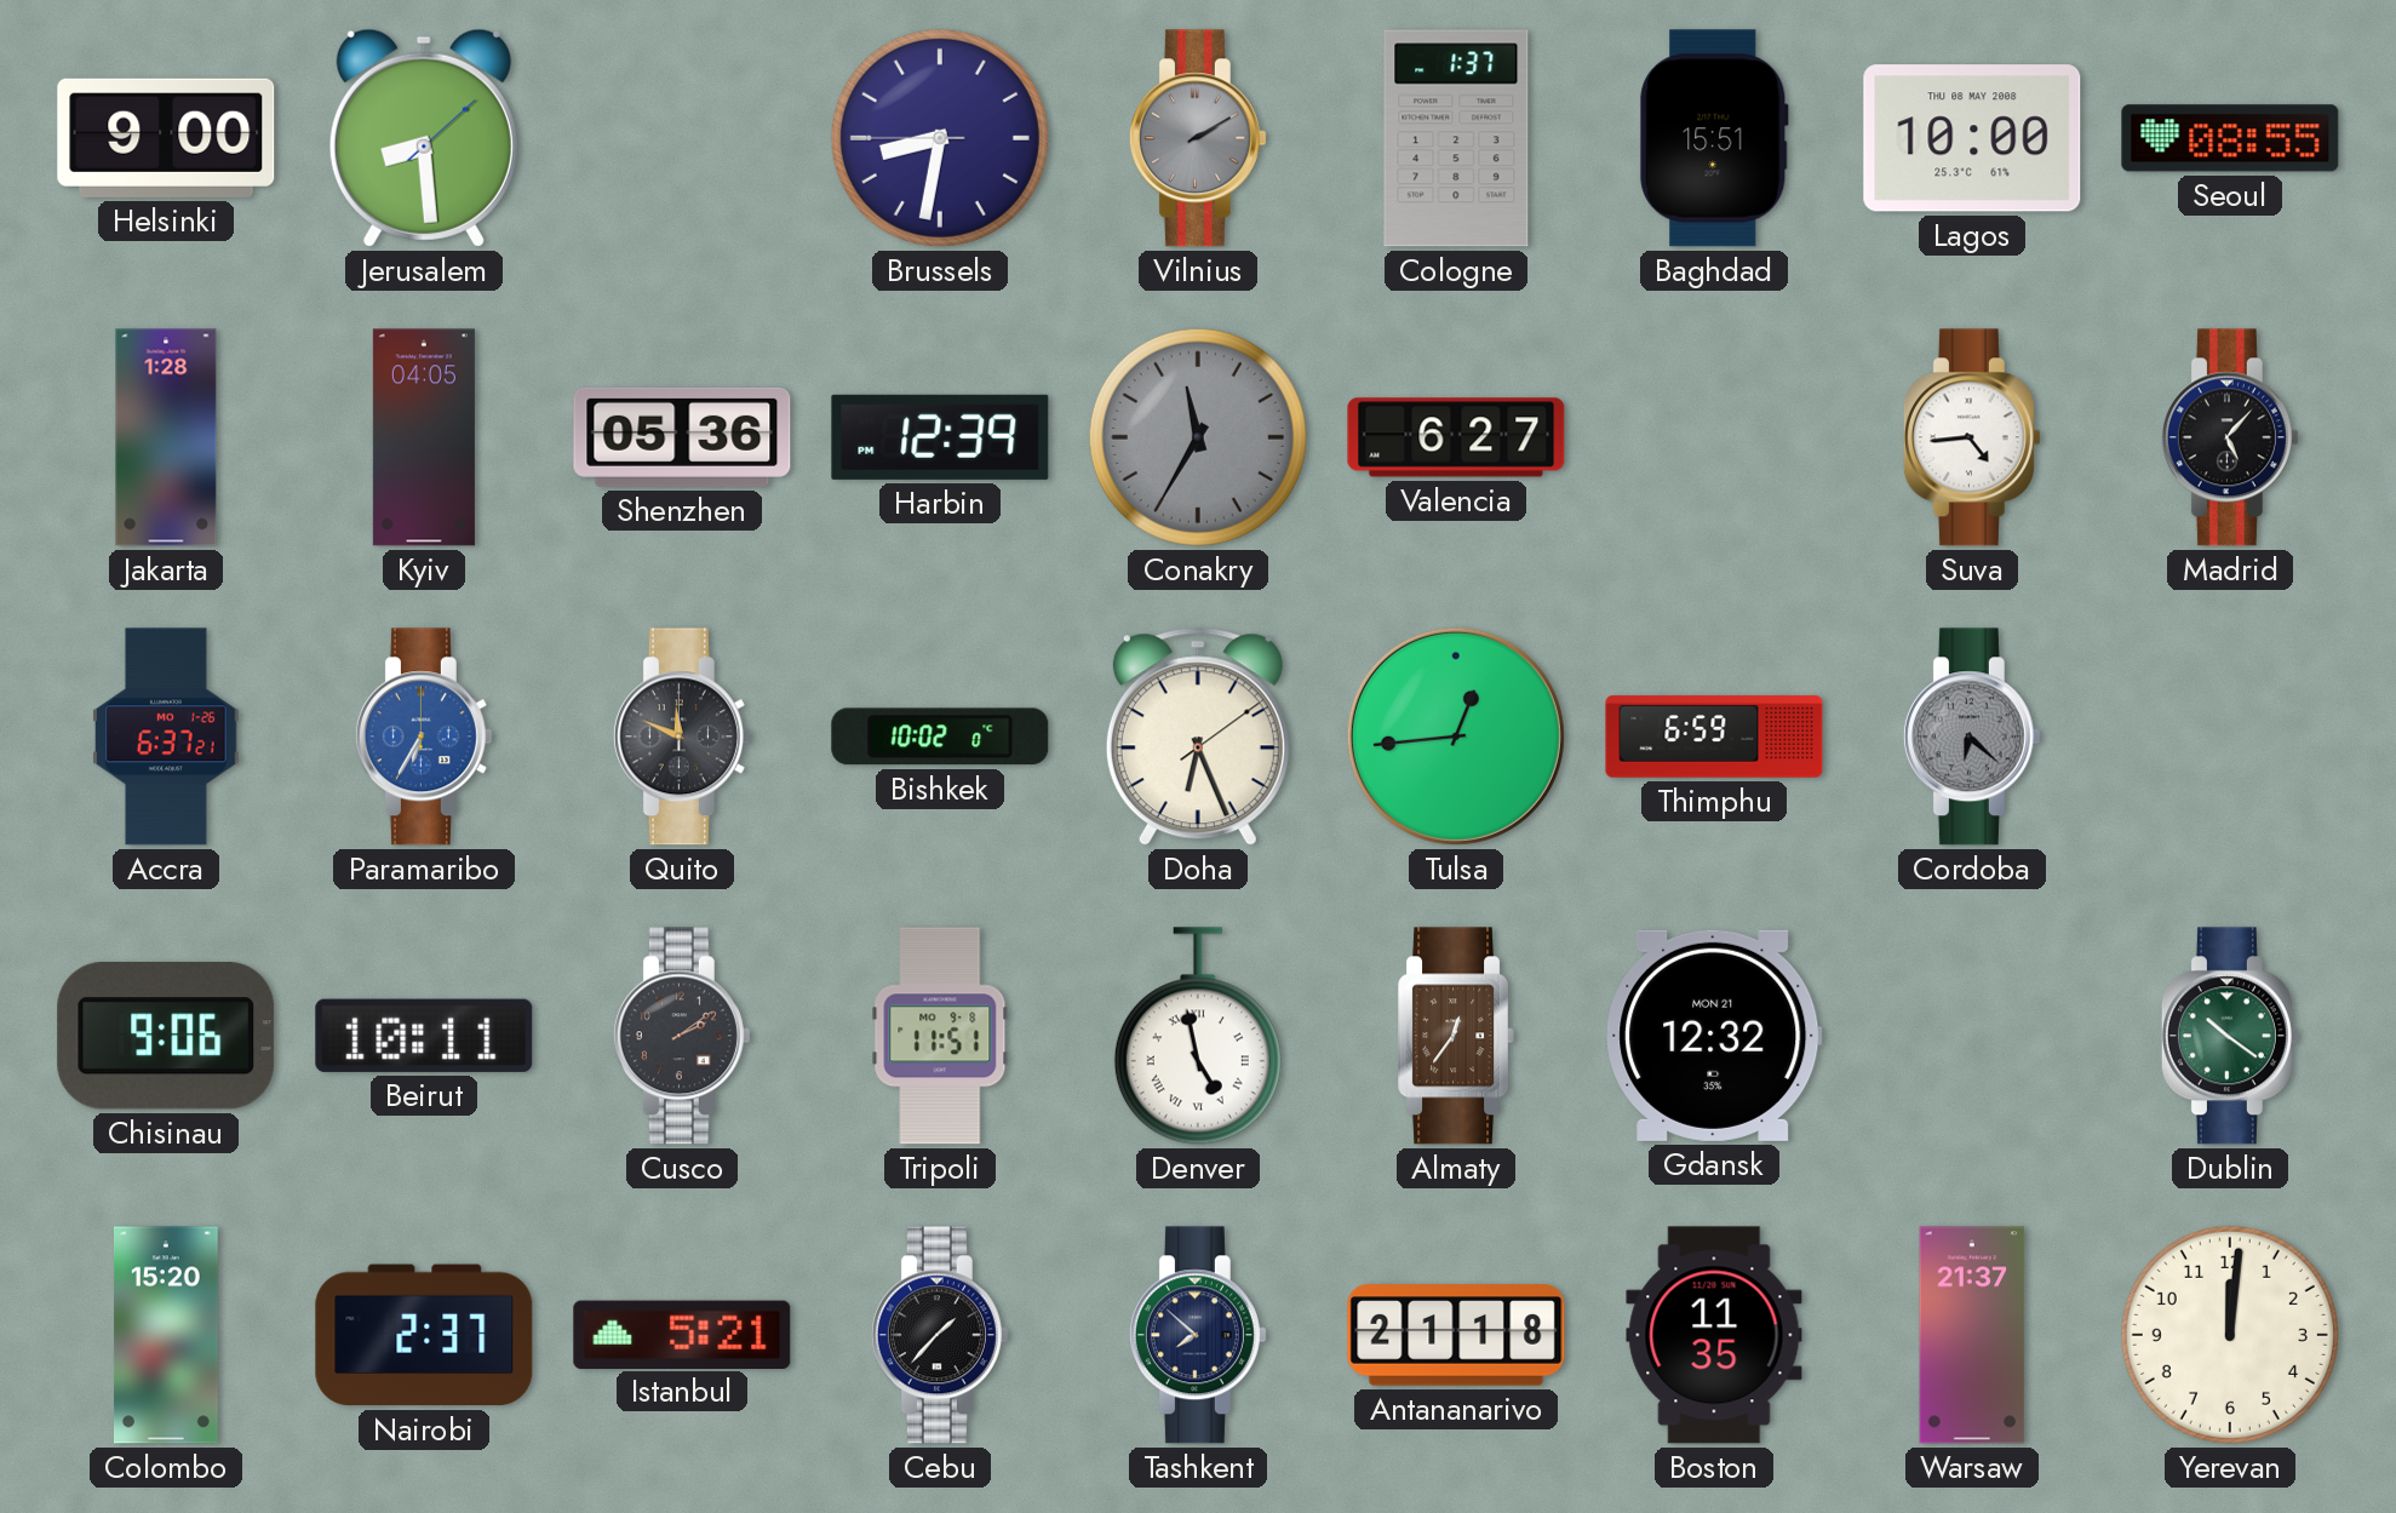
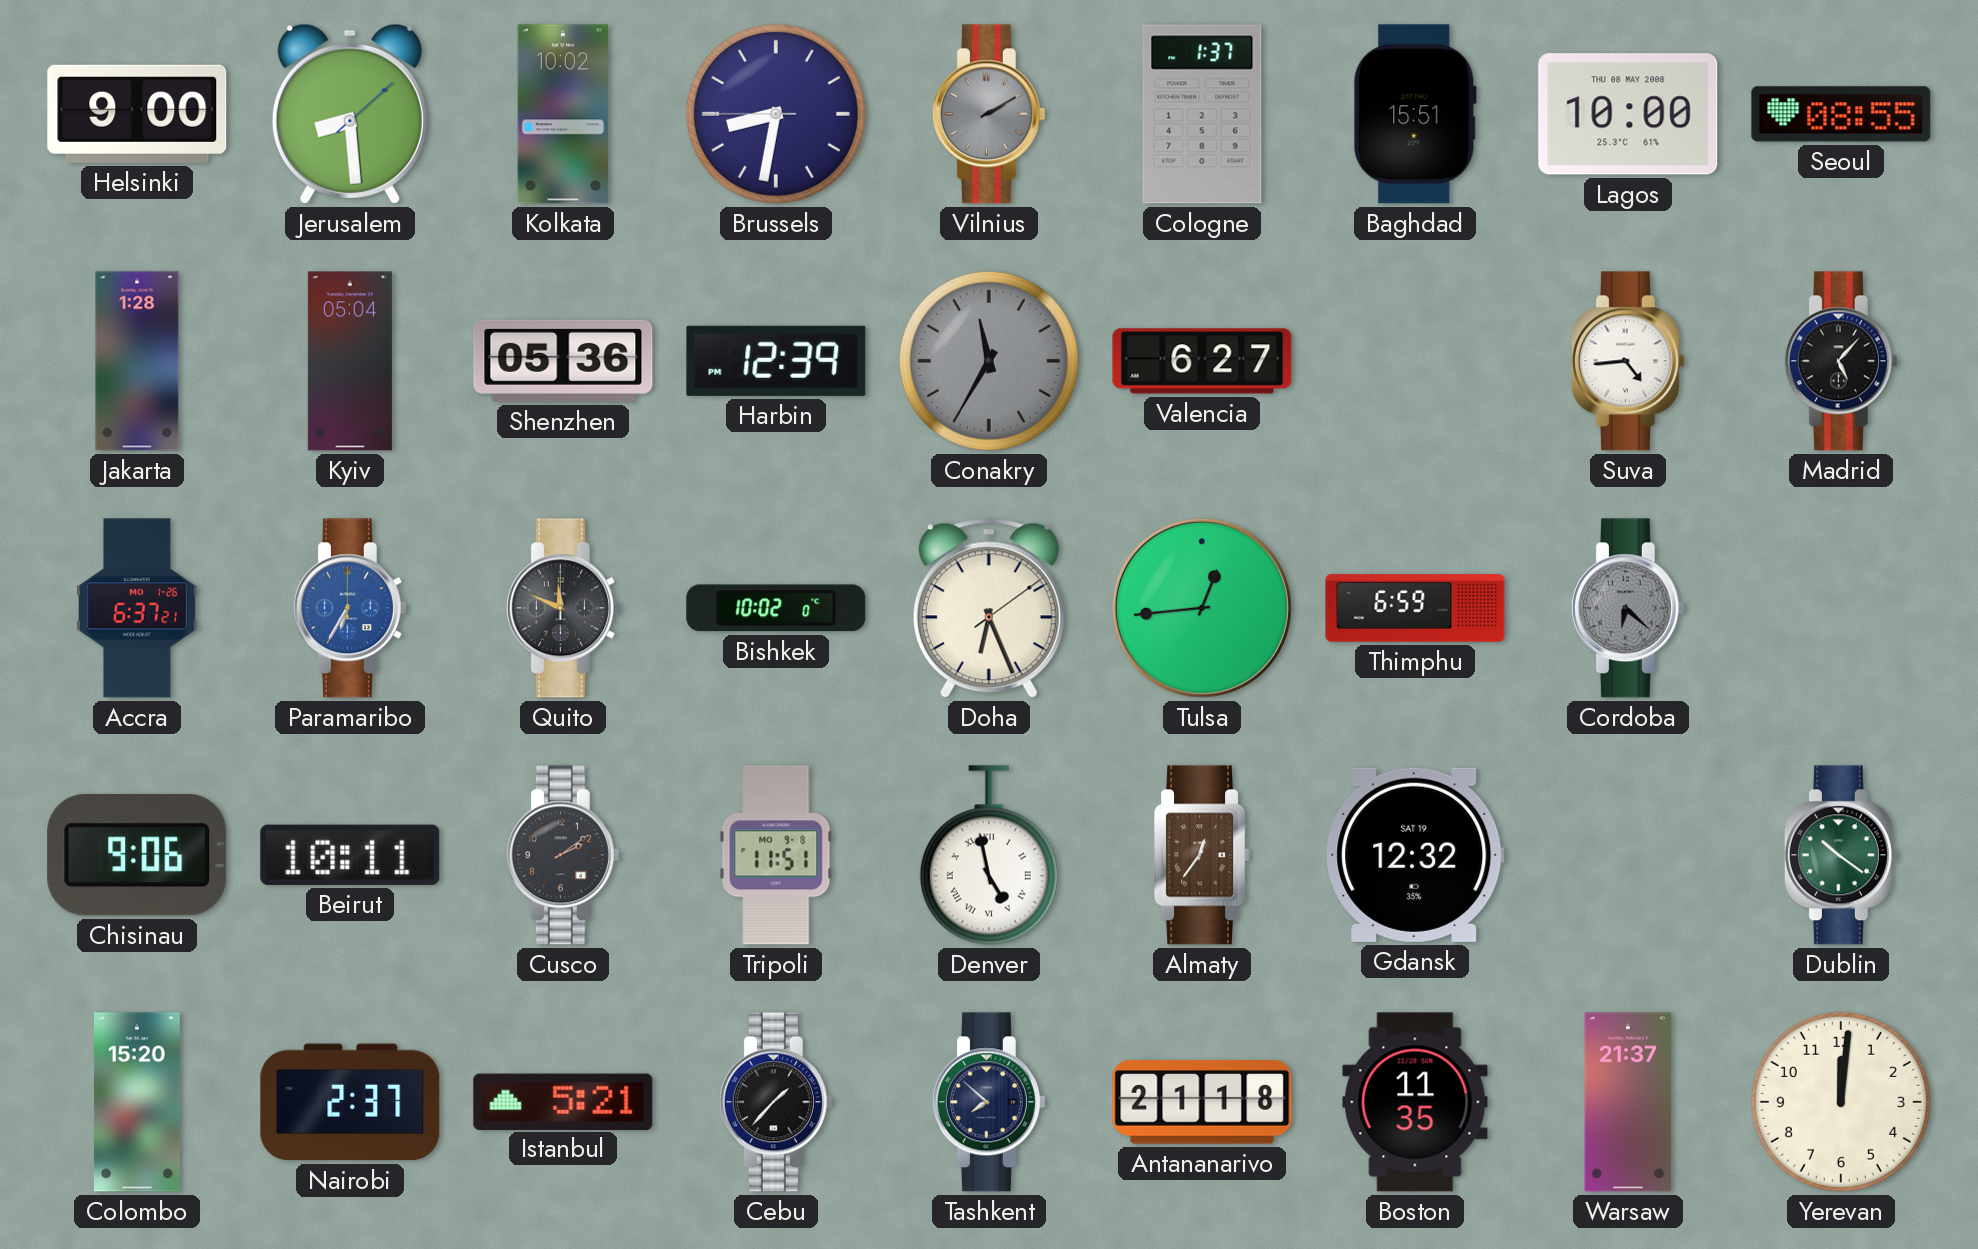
Kolkata: none -> 10:02
Kyiv: 04:05 -> 05:04
Gdansk date: MON 21 -> SAT 19
